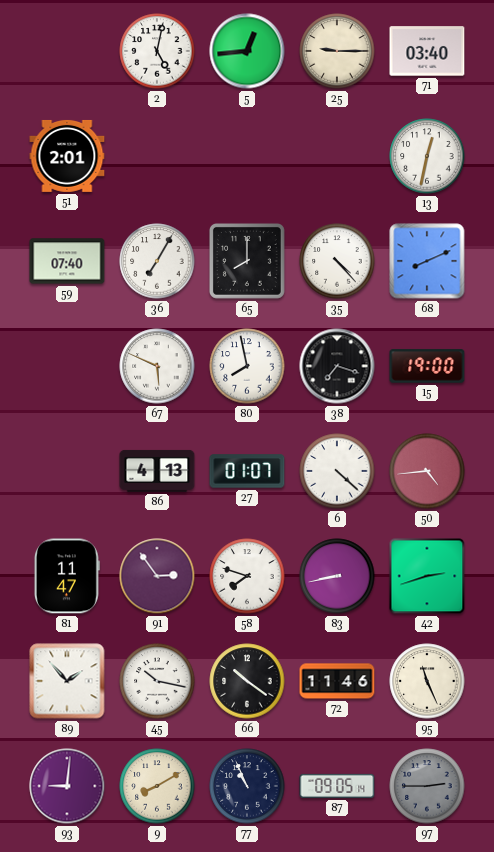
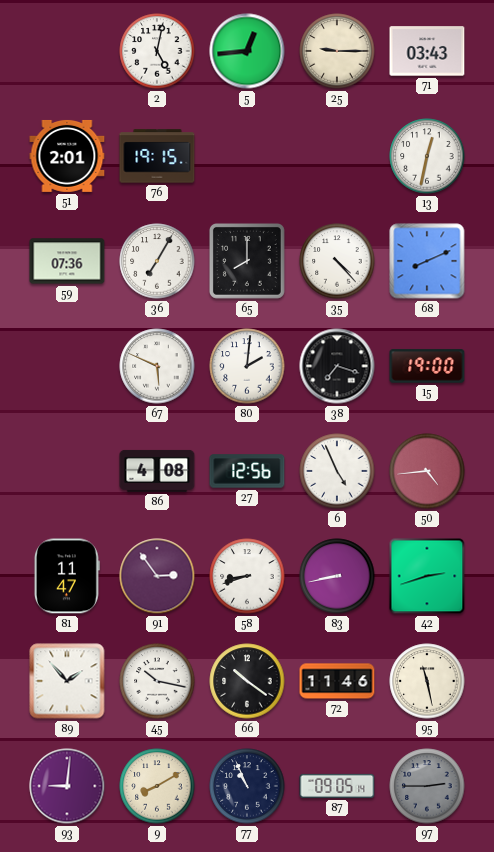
71: 03:40 -> 03:43
76: none -> 19:15
59: 07:40 -> 07:36
80: 7:58 -> 2:01
86: 4:13 -> 4:08
27: 01:07 -> 12:56
6: 4:22 -> 4:56
58: 7:48 -> 8:42
95: 11:26 -> 11:28
